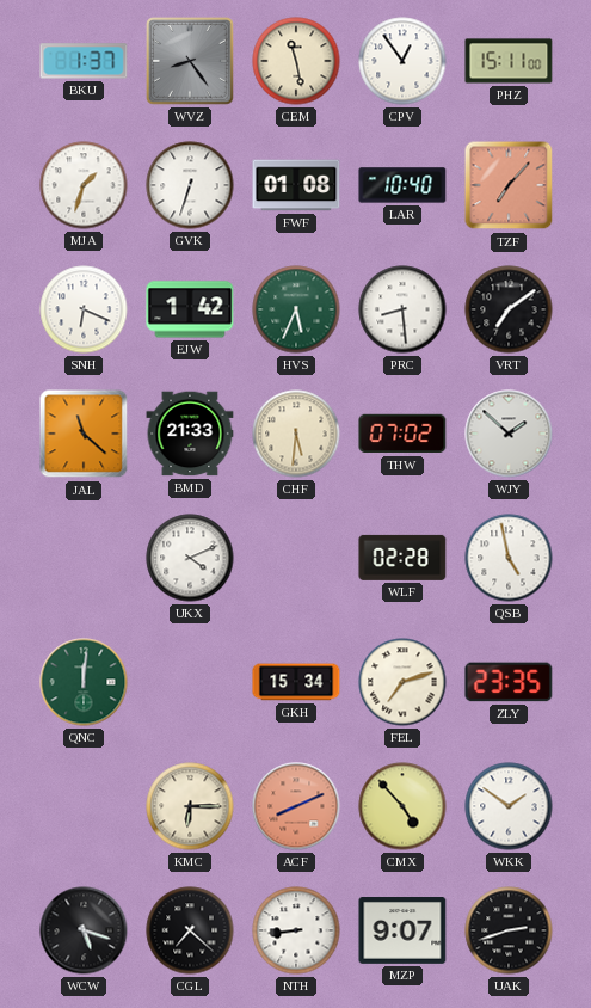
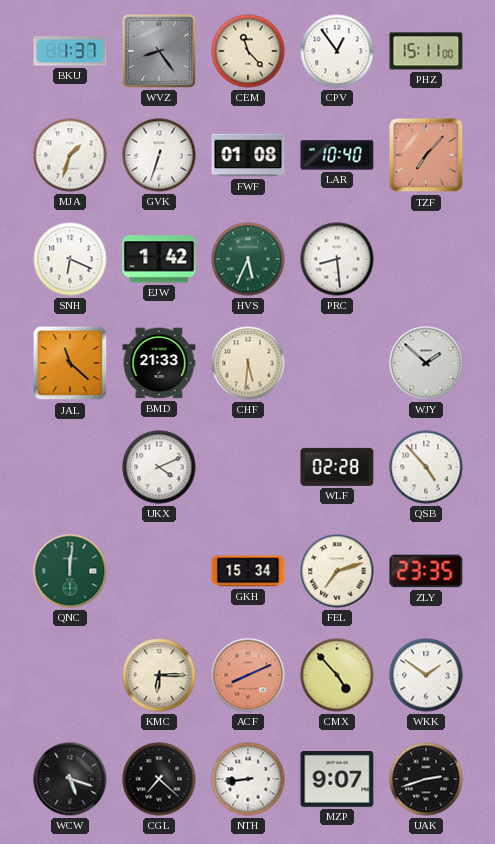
CEM: 11:28 -> 11:23
VRT: 7:09 -> none
THW: 07:02 -> none
QSB: 4:58 -> 4:53
